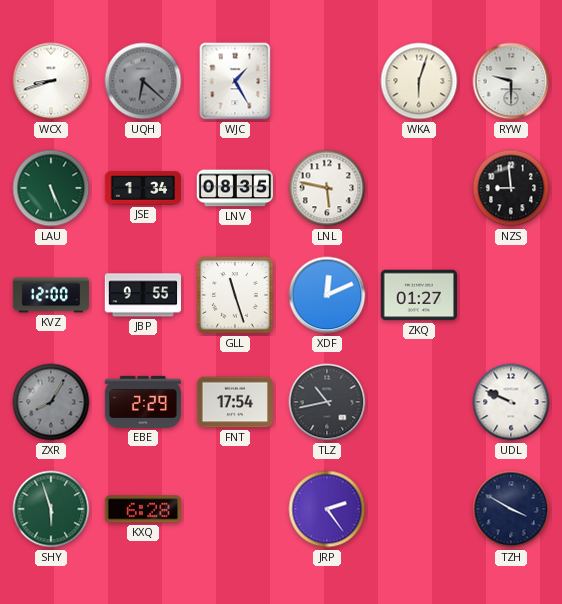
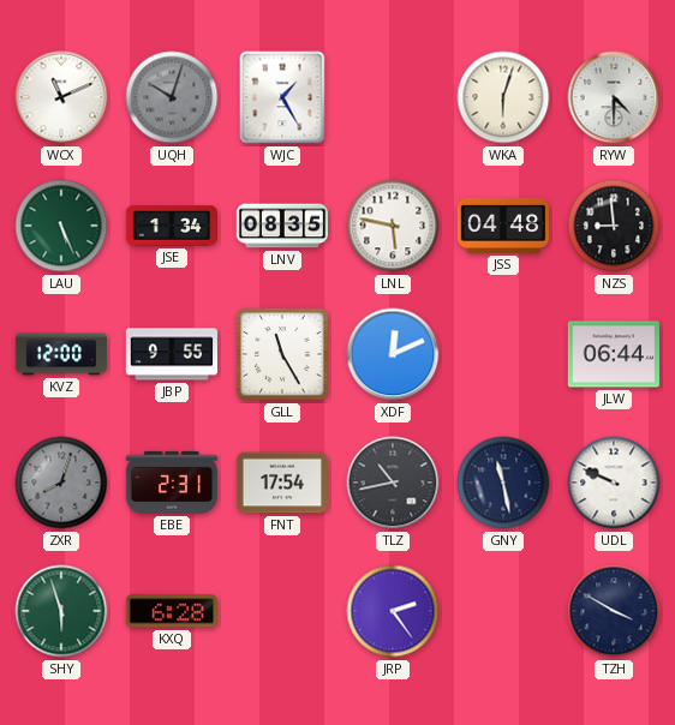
WCX: 8:42 -> 11:11
UQH: 6:22 -> 10:03
RYW: 9:30 -> 4:30
JSS: none -> 04:48
GLL: 11:27 -> 11:25
ZKQ: 01:27 -> none
JLW: none -> 06:44
ZXR: 8:05 -> 8:03
EBE: 2:29 -> 2:31
GNY: none -> 11:28
